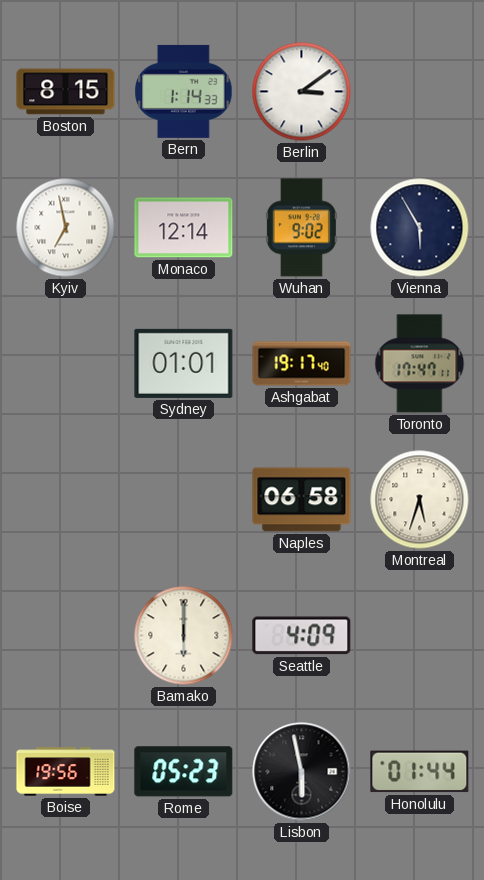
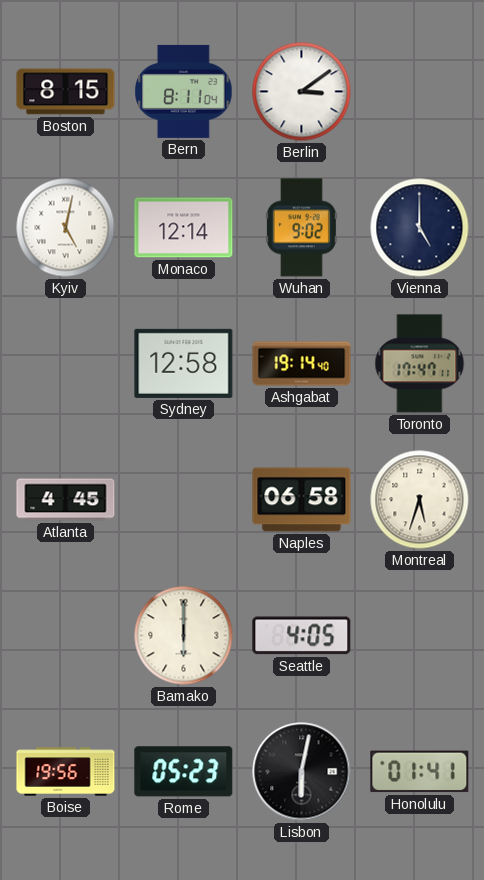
Bern: 1:14 -> 8:11
Kyiv: 6:58 -> 5:02
Vienna: 5:55 -> 5:00
Sydney: 01:01 -> 12:58
Ashgabat: 19:17 -> 19:14
Atlanta: none -> 4:45
Seattle: 4:09 -> 4:05
Lisbon: 5:58 -> 6:02
Honolulu: 01:44 -> 01:41
